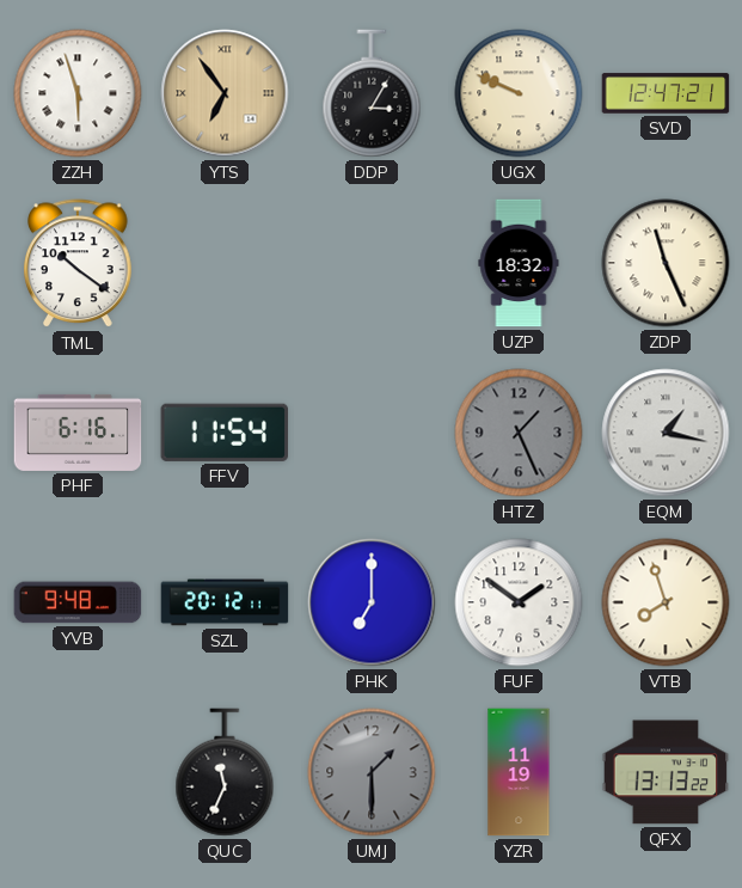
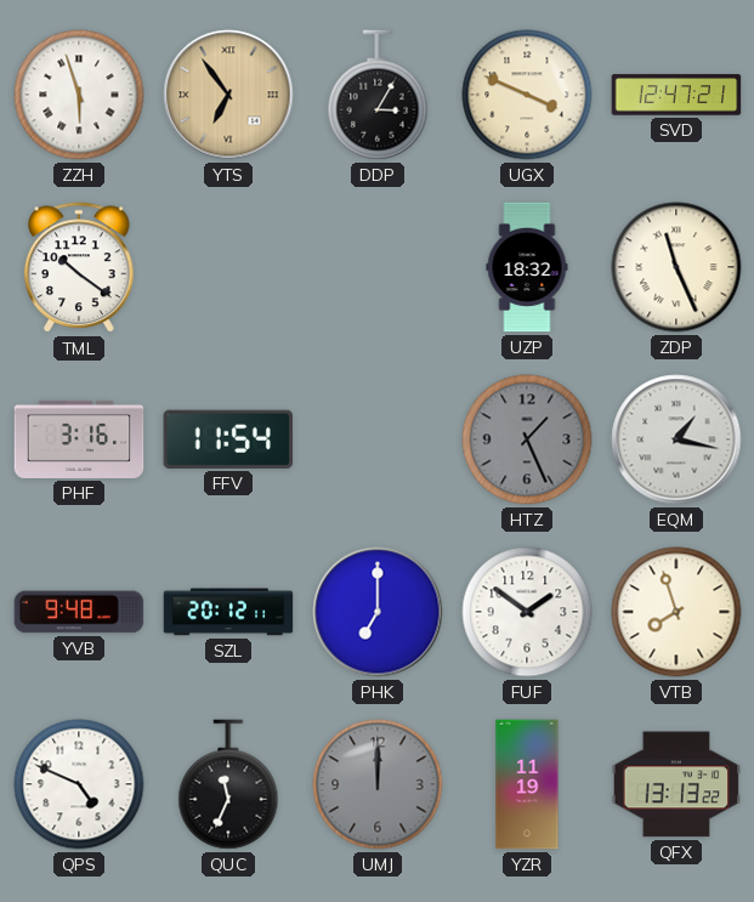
UGX: 9:49 -> 3:49
PHF: 6:16 -> 3:16
QPS: none -> 4:49
UMJ: 1:30 -> 12:00
